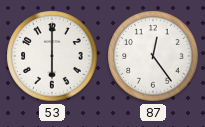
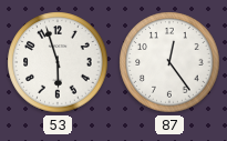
53: 6:00 -> 5:57
